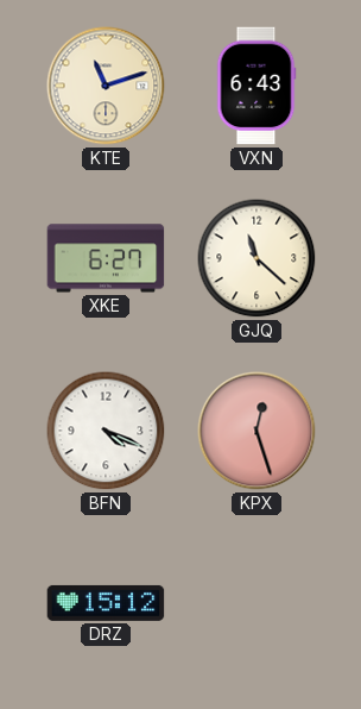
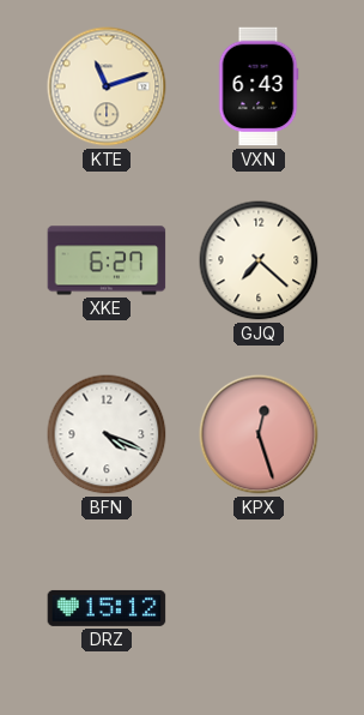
GJQ: 11:22 -> 7:22
